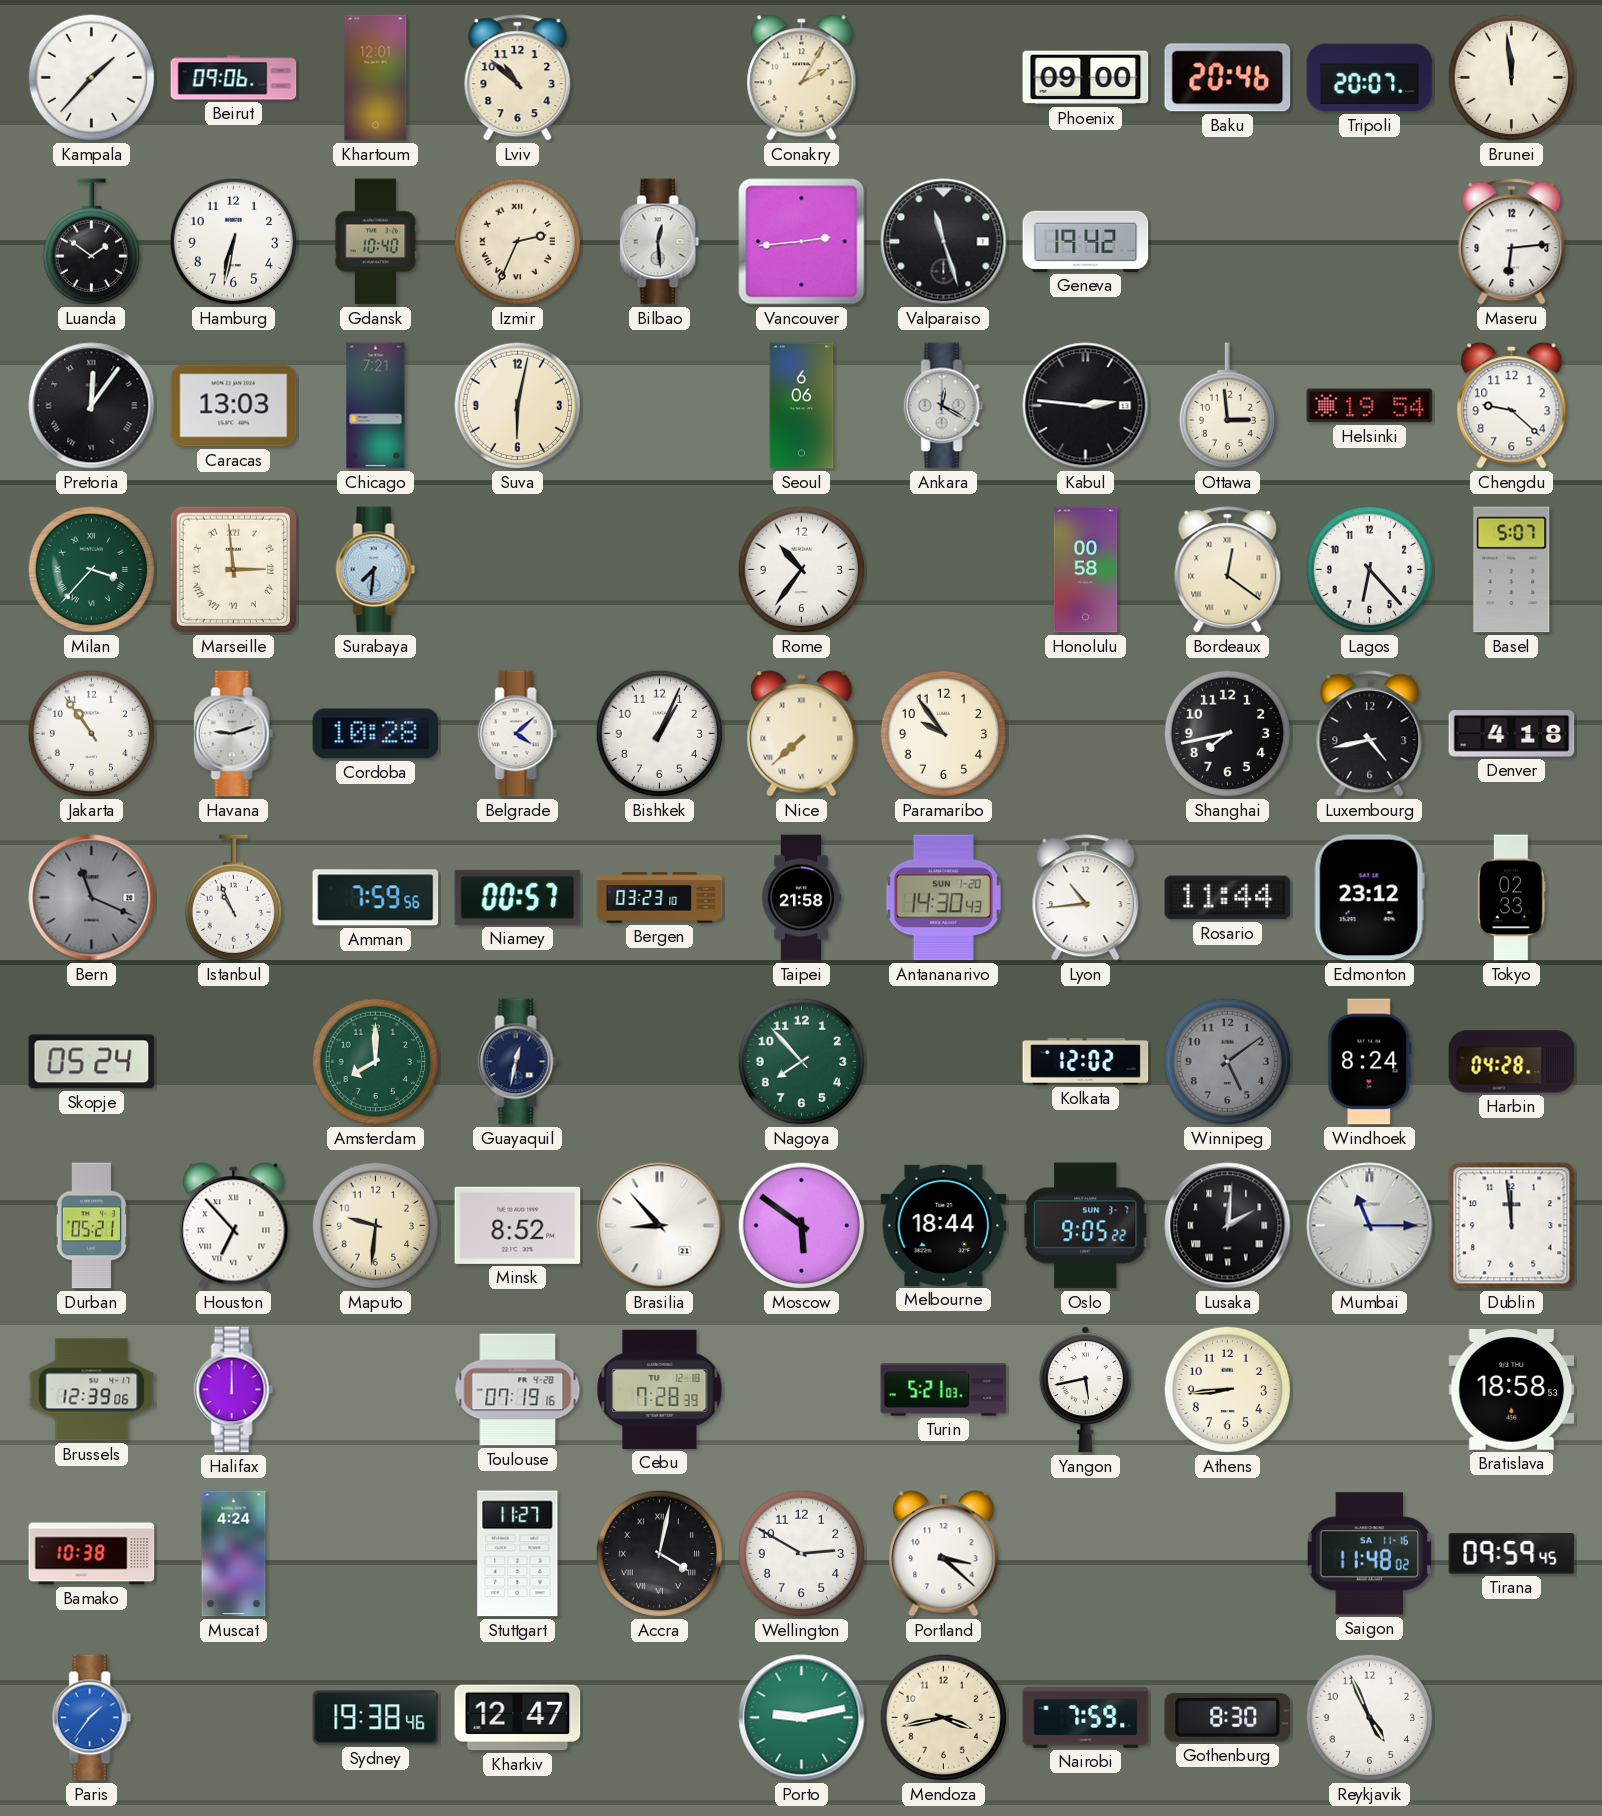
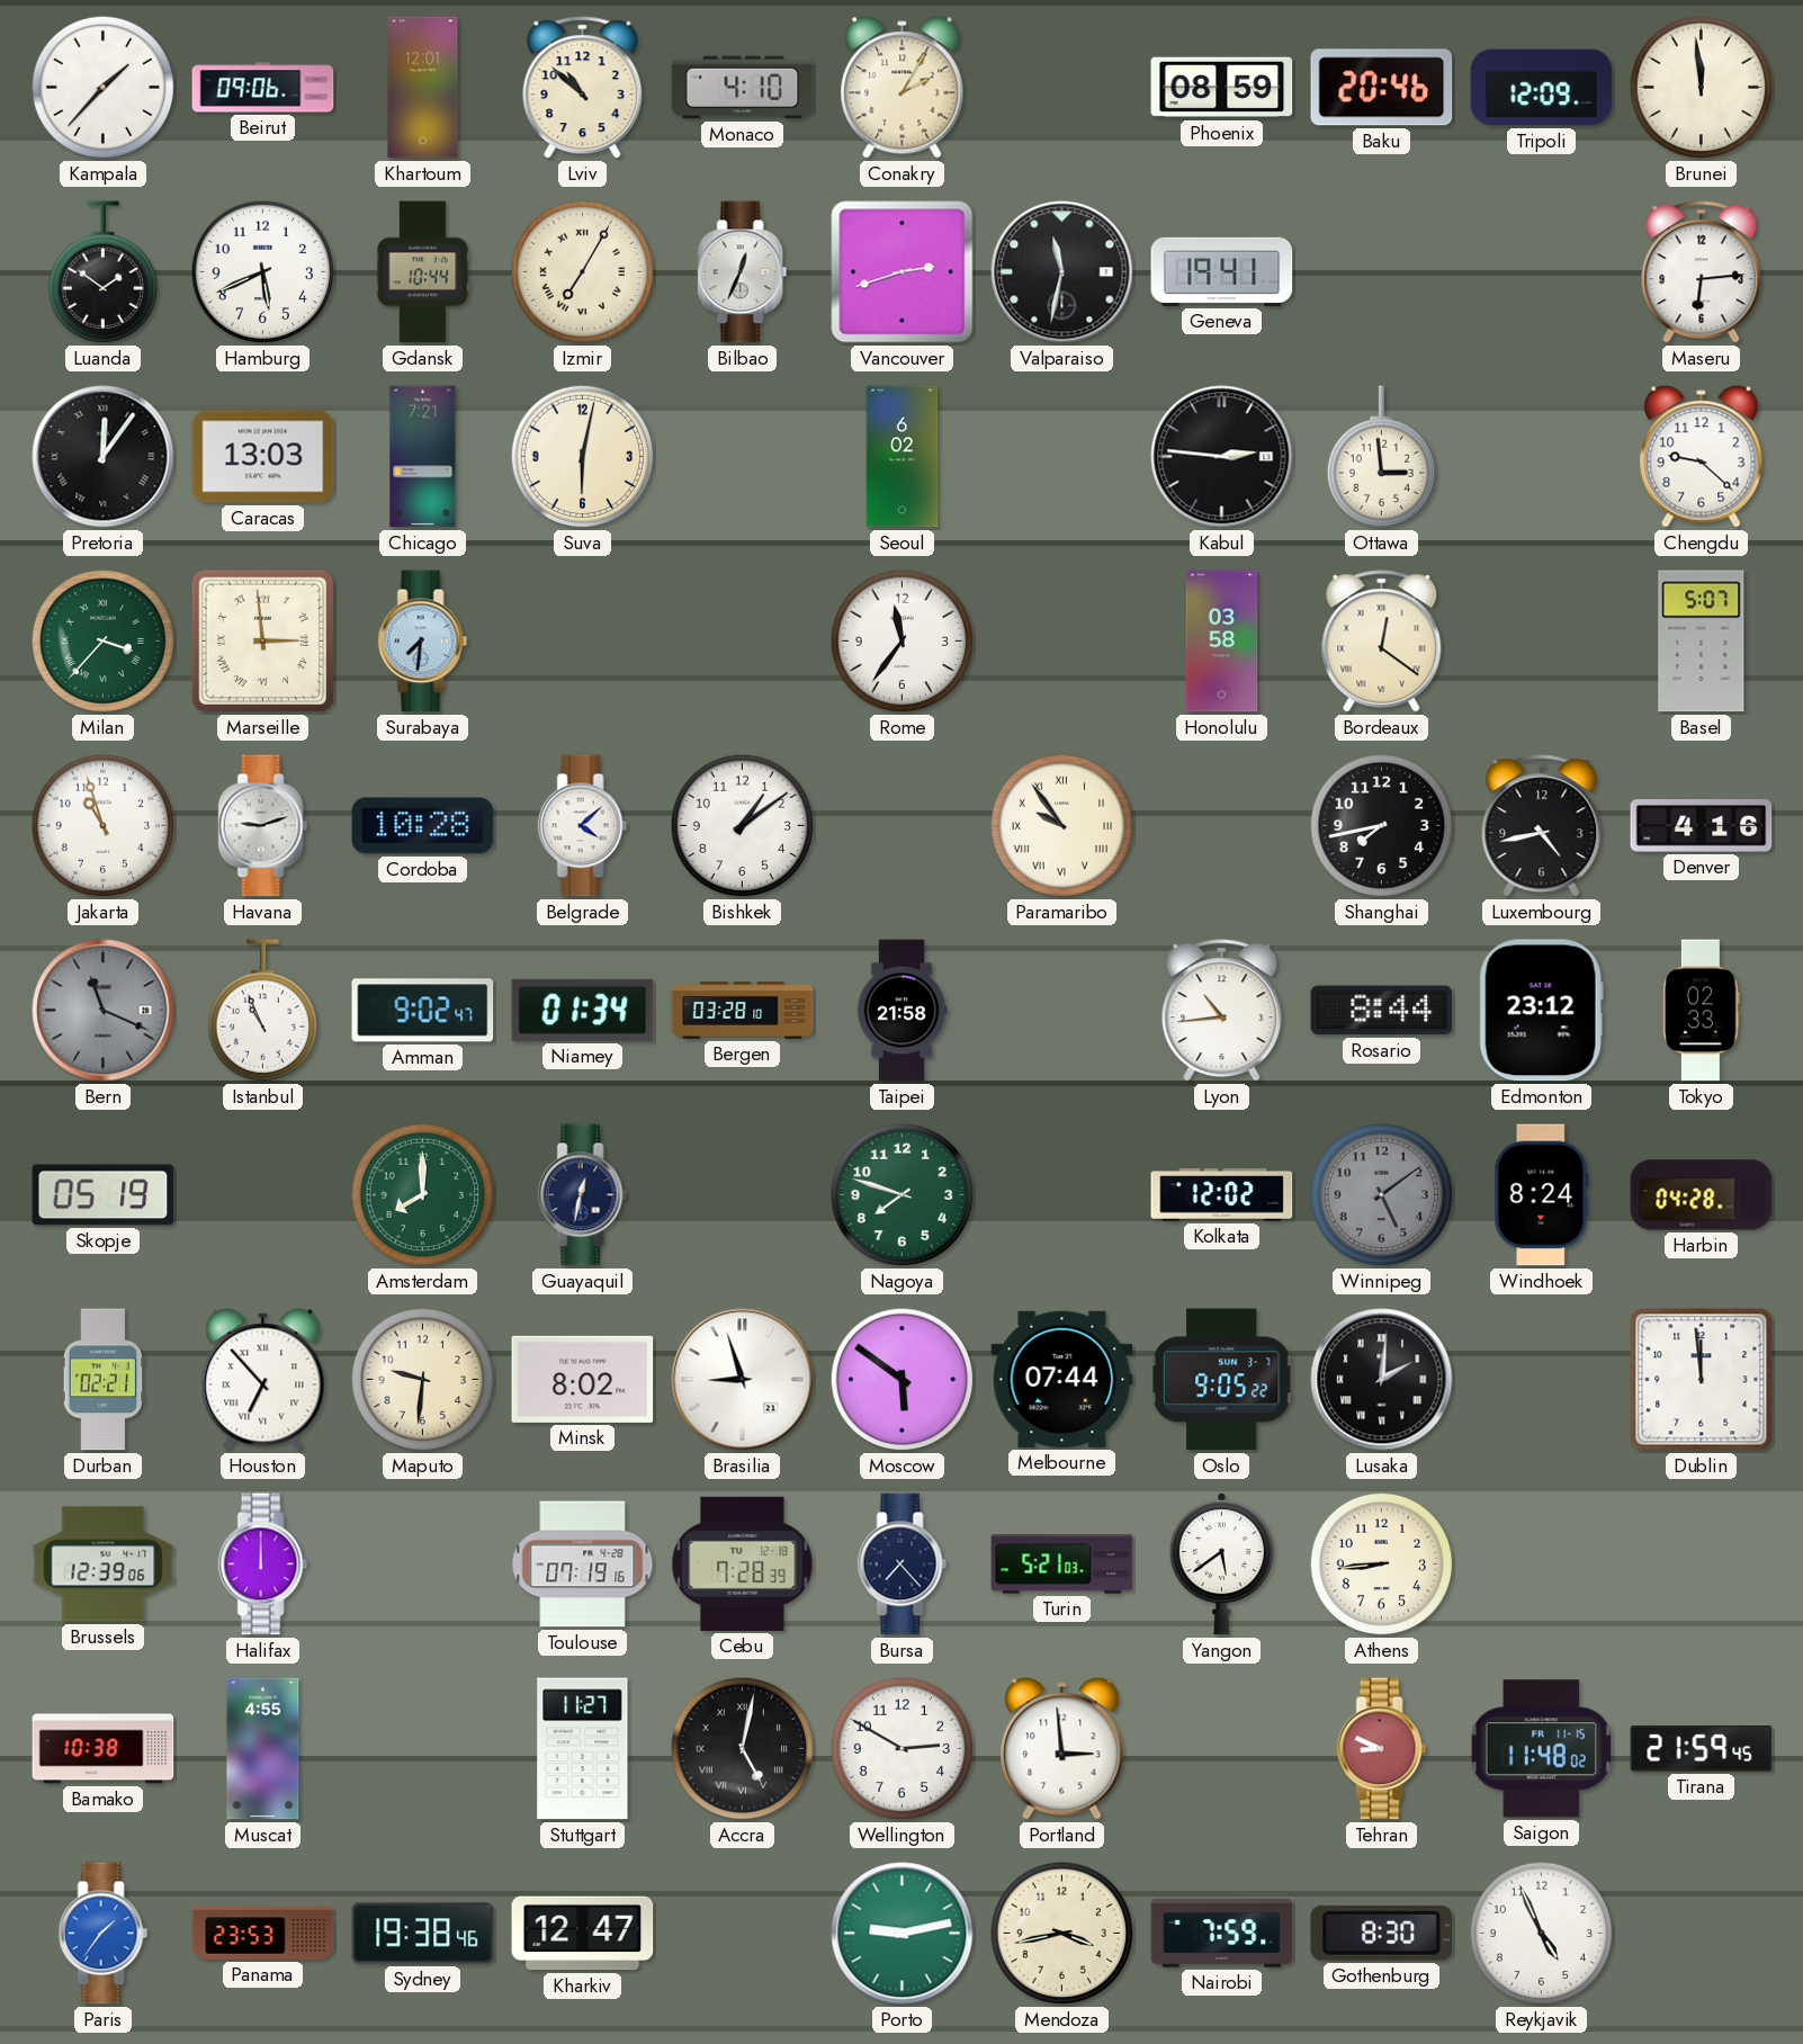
Monaco: none -> 4:10
Phoenix: 09:00 -> 08:59
Tripoli: 20:07 -> 12:09
Hamburg: 6:32 -> 5:41
Gdansk: 10:40 -> 10:44
Izmir: 2:34 -> 7:05
Bilbao: 12:29 -> 12:34
Vancouver: 2:44 -> 2:42
Valparaiso: 11:27 -> 11:32
Geneva: 19:42 -> 19:41
Seoul: 6:06 -> 6:02
Ankara: 12:20 -> none
Helsinki: 19:54 -> none
Rome: 10:36 -> 11:36
Honolulu: 00:58 -> 03:58
Lagos: 6:23 -> none
Jakarta: 10:54 -> 10:57
Bishkek: 1:04 -> 1:09
Nice: 7:38 -> none
Paramaribo numerals: Arabic -> Roman
Denver: 4:18 -> 4:16
Amman: 7:59 -> 9:02
Niamey: 00:57 -> 01:34
Bergen: 03:23 -> 03:28
Antananarivo: 14:30 -> none
Rosario: 11:44 -> 8:44
Skopje: 05:24 -> 05:19
Nagoya: 7:53 -> 7:48
Durban: 05:21 -> 02:21
Minsk: 8:52 -> 8:02
Brasilia: 8:53 -> 8:57
Melbourne: 18:44 -> 07:44
Mumbai: 11:15 -> none
Bursa: none -> 7:23
Yangon: 5:43 -> 5:39
Bratislava: 18:58 -> none
Muscat: 4:24 -> 4:55
Accra: 4:02 -> 5:02
Portland: 3:22 -> 2:59
Tehran: none -> 8:49
Saigon date: SA 11-16 -> FR 11-15
Tirana: 09:59 -> 21:59
Panama: none -> 23:53
